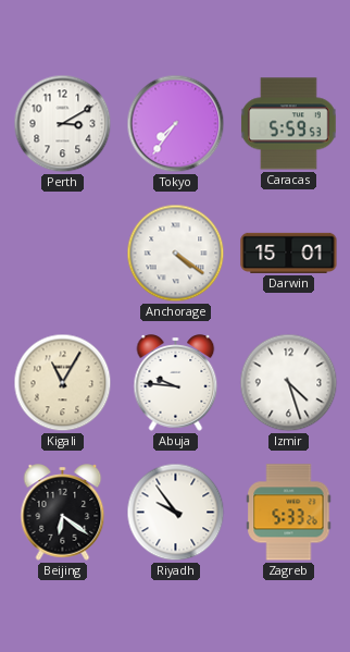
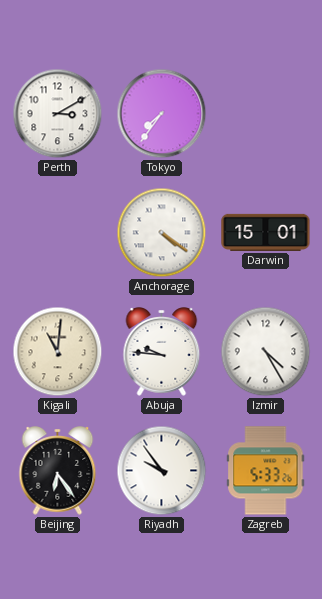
Caracas: 5:59 -> none
Kigali: 11:05 -> 11:01
Izmir: 4:27 -> 4:25
Beijing: 6:21 -> 6:24
